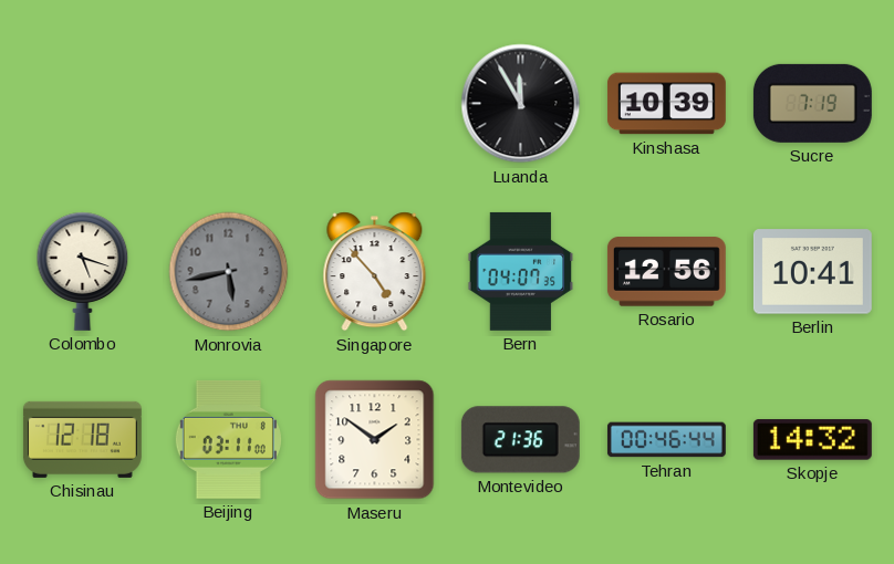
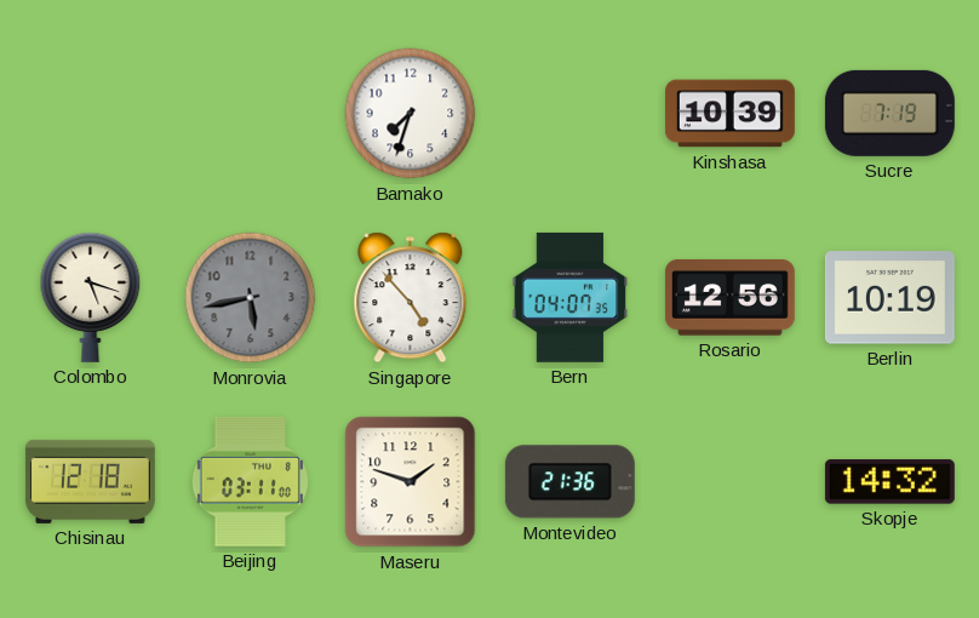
Bamako: none -> 7:33
Luanda: 11:55 -> none
Berlin: 10:41 -> 10:19
Maseru: 1:51 -> 1:48
Tehran: 00:46 -> none
